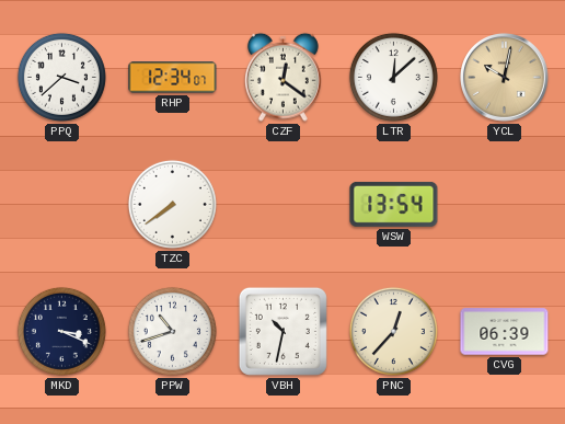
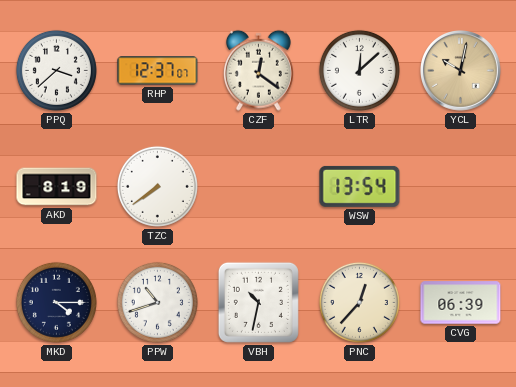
RHP: 12:34 -> 12:37
AKD: none -> 8:19
MKD: 3:19 -> 4:15
